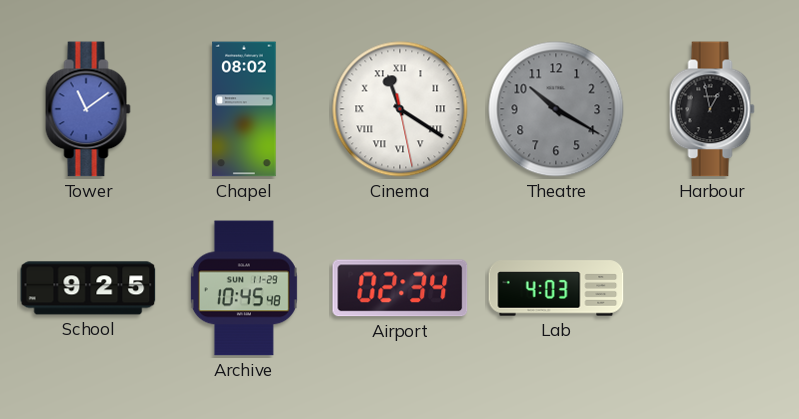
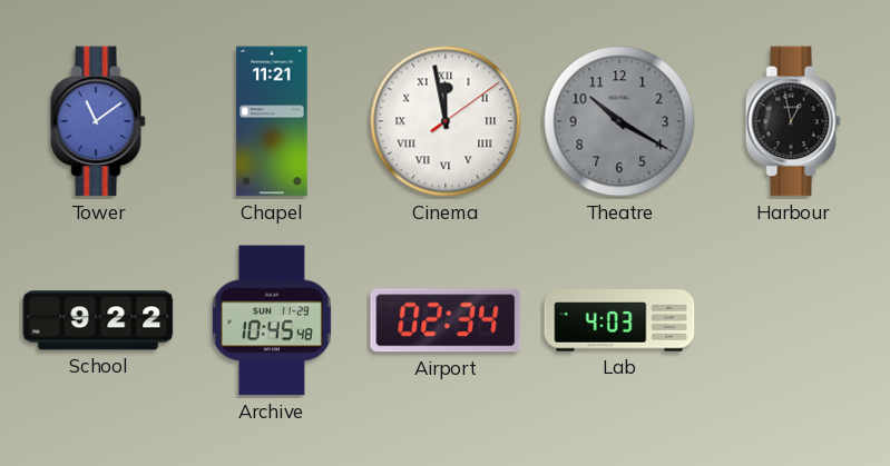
Chapel: 08:02 -> 11:21
Cinema: 11:20 -> 11:58
School: 9:25 -> 9:22
